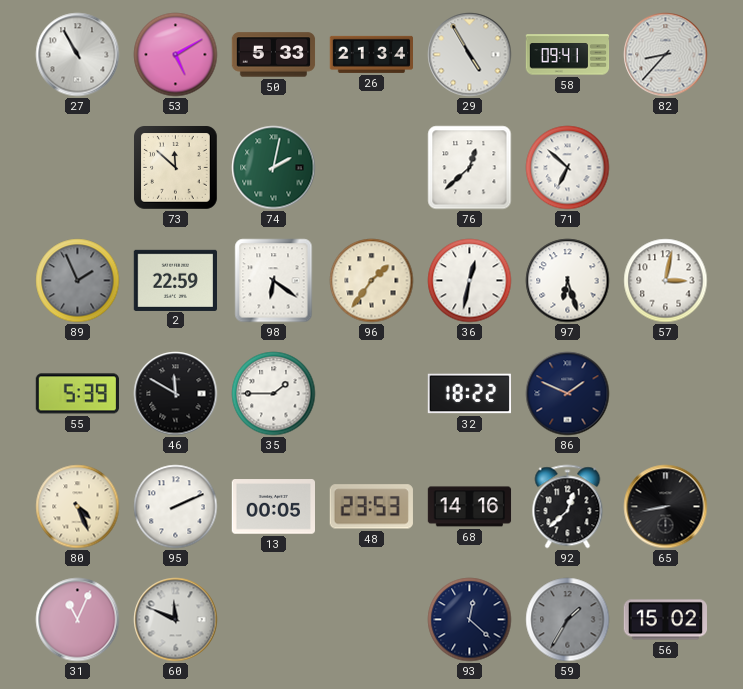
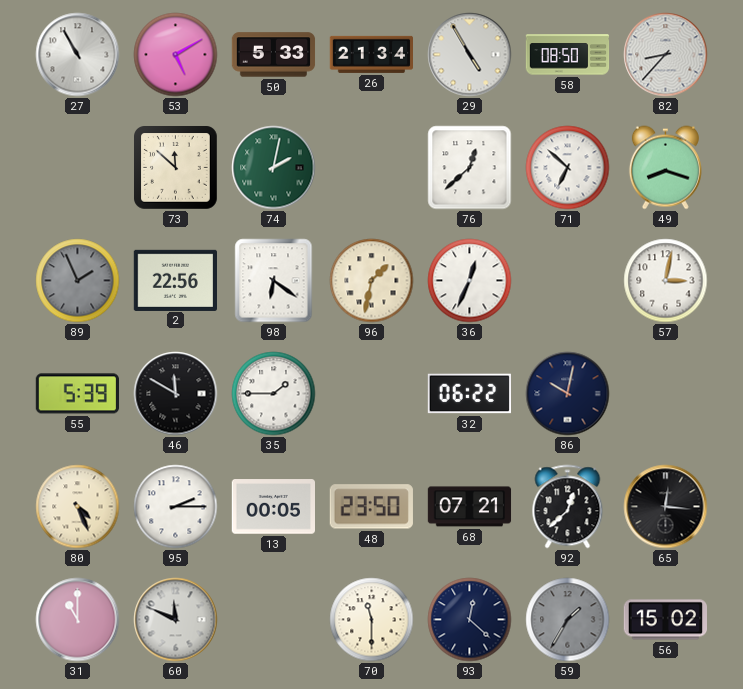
58: 09:41 -> 08:50
49: none -> 8:18
2: 22:59 -> 22:56
96: 1:36 -> 1:32
36: 12:32 -> 12:34
97: 6:27 -> none
32: 18:22 -> 06:22
86: 1:49 -> 10:02
95: 2:11 -> 2:15
48: 23:53 -> 23:50
68: 14:16 -> 07:21
65: 8:43 -> 12:16
31: 11:04 -> 11:00
70: none -> 11:30
